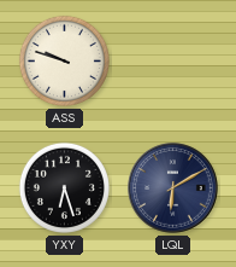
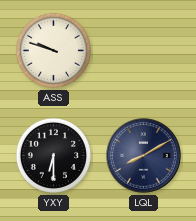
YXY: 6:27 -> 6:30
LQL: 6:10 -> 8:10
